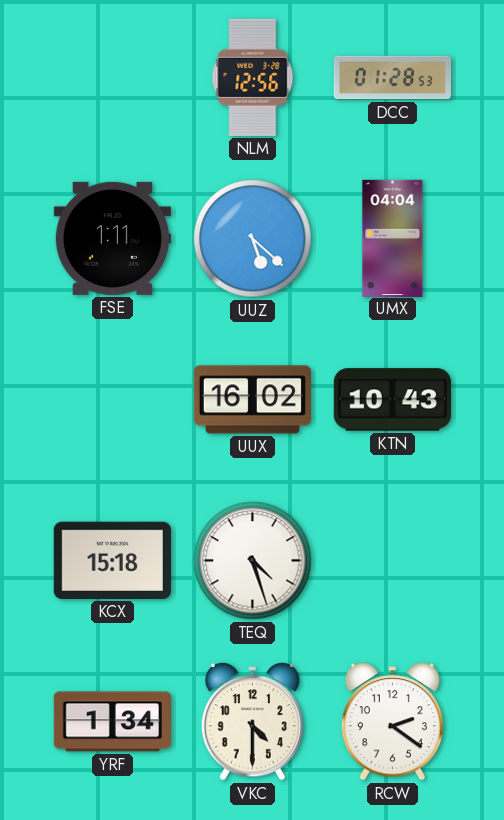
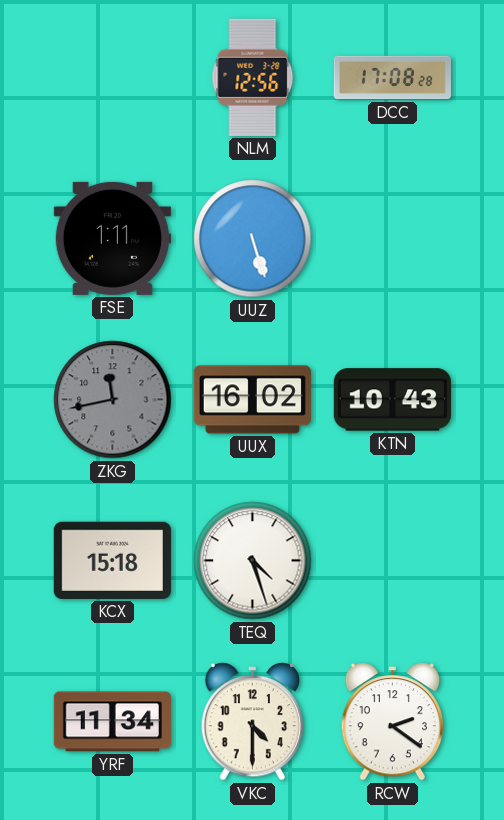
DCC: 01:28 -> 17:08
UUZ: 5:22 -> 5:27
UMX: 04:04 -> none
ZKG: none -> 11:43
YRF: 1:34 -> 11:34
